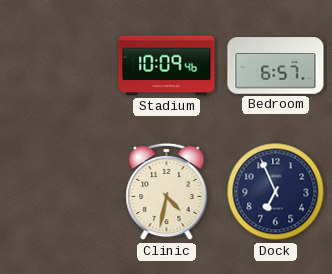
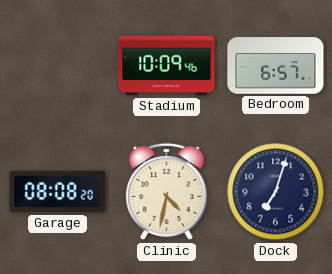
Garage: none -> 08:08
Dock: 6:56 -> 7:03
